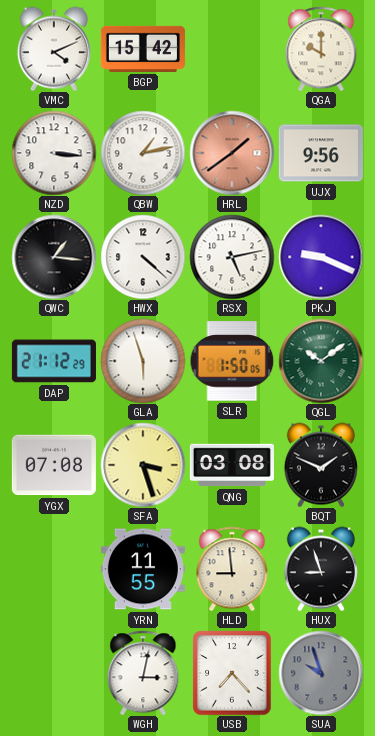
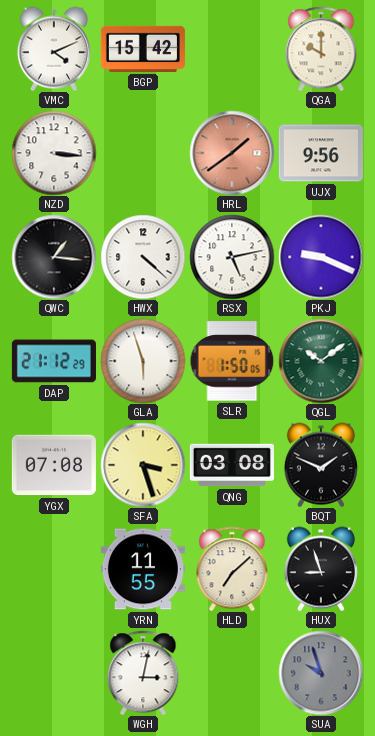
QBW: 1:13 -> none
HLD: 8:59 -> 7:08
USB: 7:23 -> none
